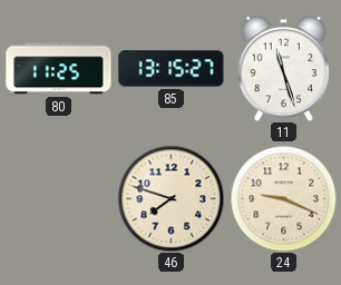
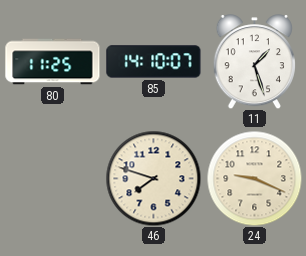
85: 13:15 -> 14:10
11: 11:27 -> 1:27
